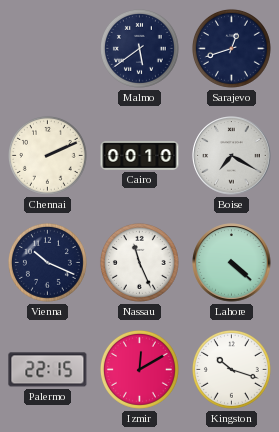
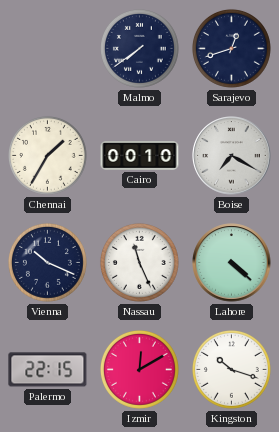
Malmo: 5:39 -> 7:39
Chennai: 2:11 -> 1:35
